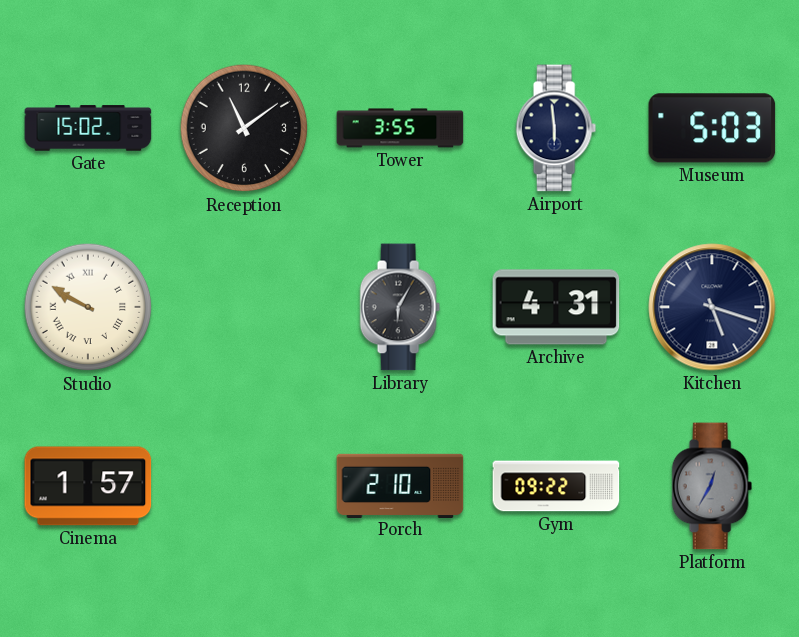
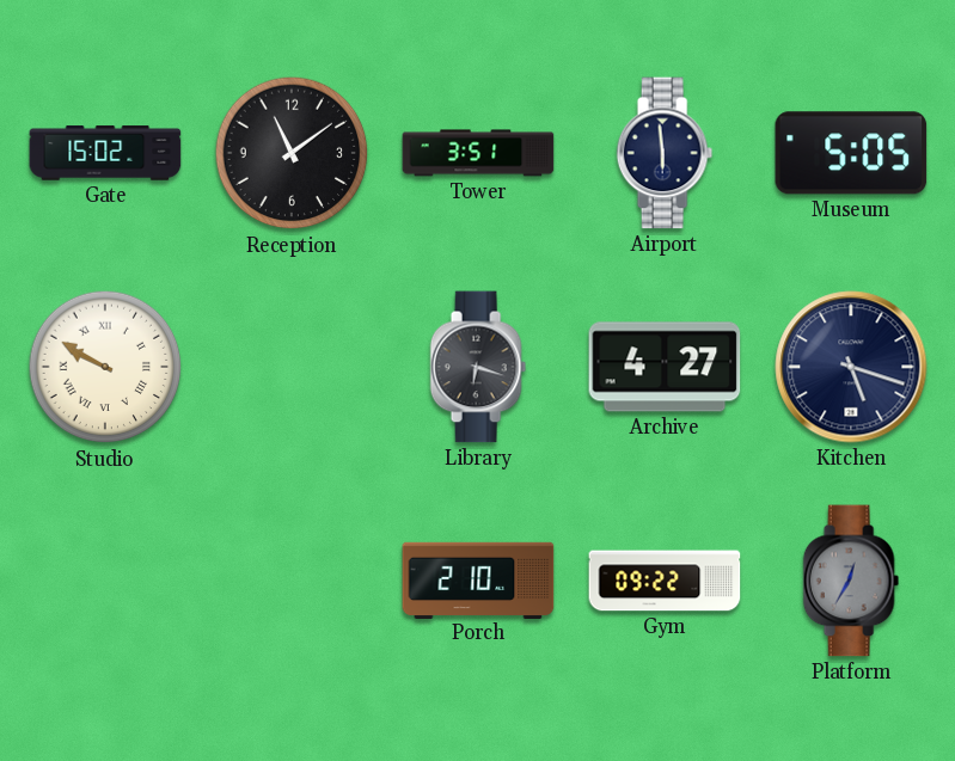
Tower: 3:55 -> 3:51
Museum: 5:03 -> 5:05
Library: 6:05 -> 6:18
Archive: 4:31 -> 4:27
Cinema: 1:57 -> none
